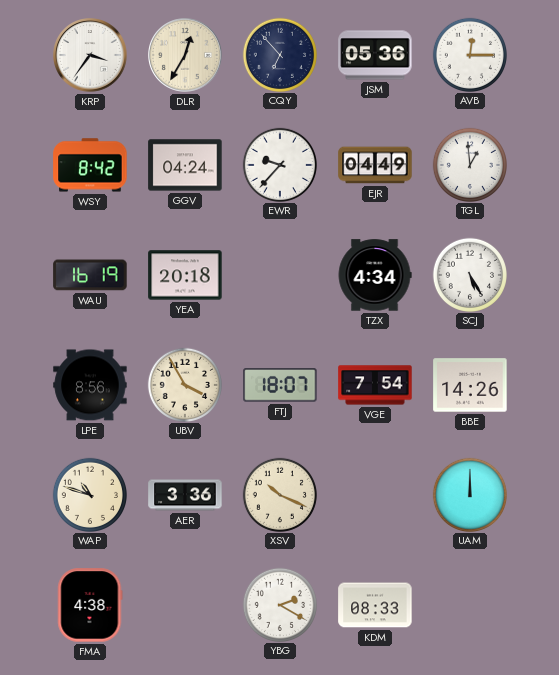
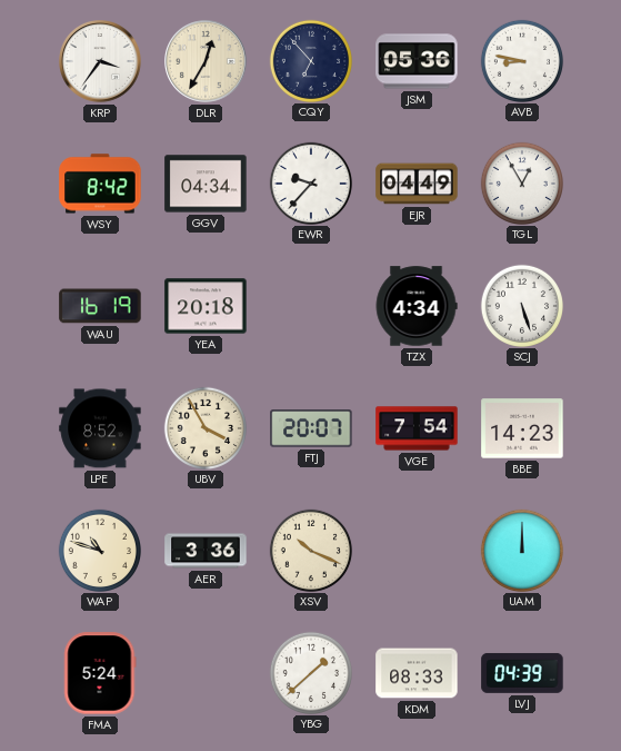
AVB: 12:15 -> 8:47
GGV: 04:24 -> 04:34
TGL: 12:59 -> 12:55
SCJ: 5:25 -> 5:27
LPE: 8:56 -> 8:52
FTJ: 18:07 -> 20:07
BBE: 14:26 -> 14:23
FMA: 4:38 -> 5:24
YBG: 2:20 -> 1:38
LVJ: none -> 04:39
